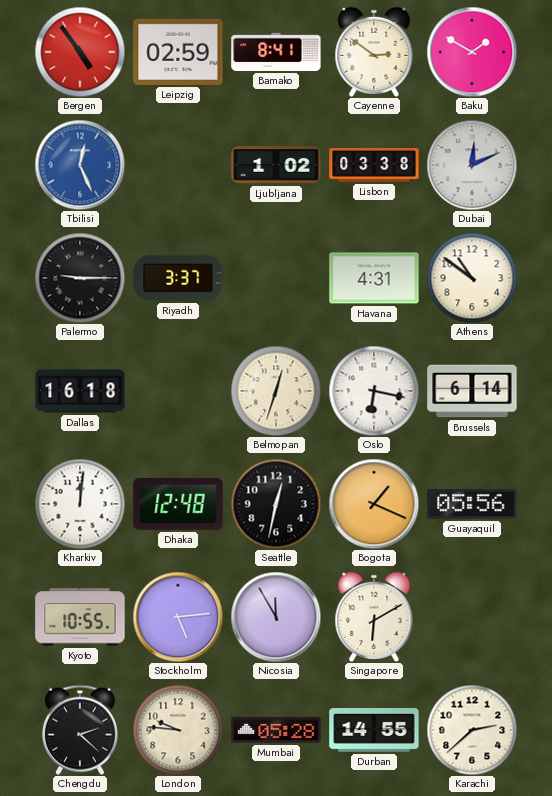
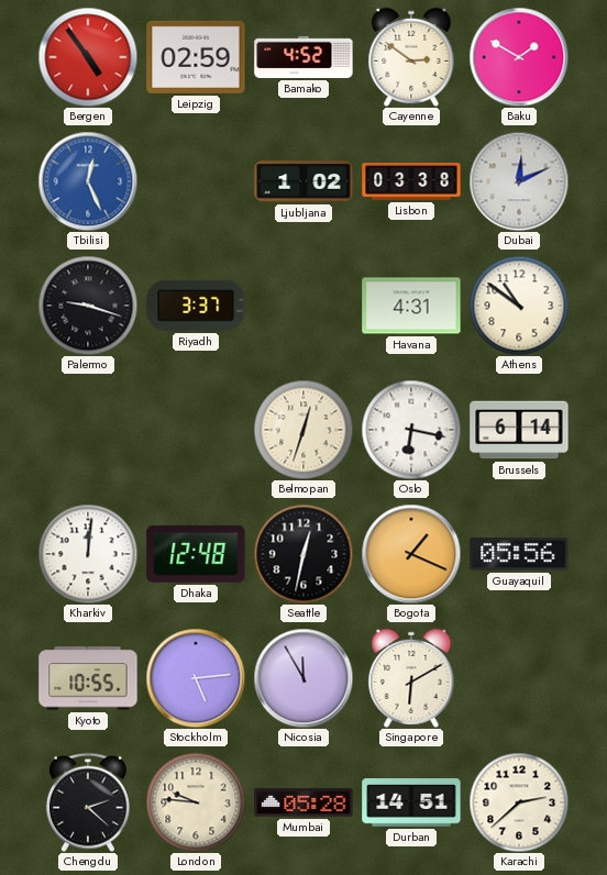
Bamako: 8:41 -> 4:52
Palermo: 9:15 -> 9:18
Dallas: 16:18 -> none
Durban: 14:55 -> 14:51
